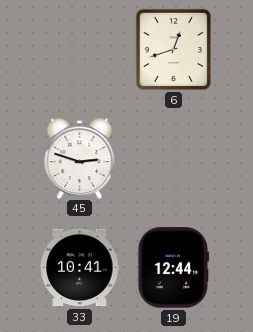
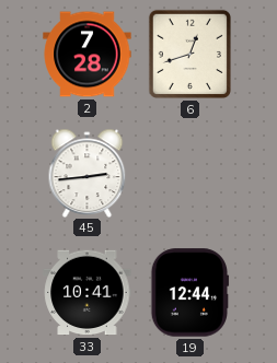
2: none -> 7:28
45: 2:48 -> 2:44
